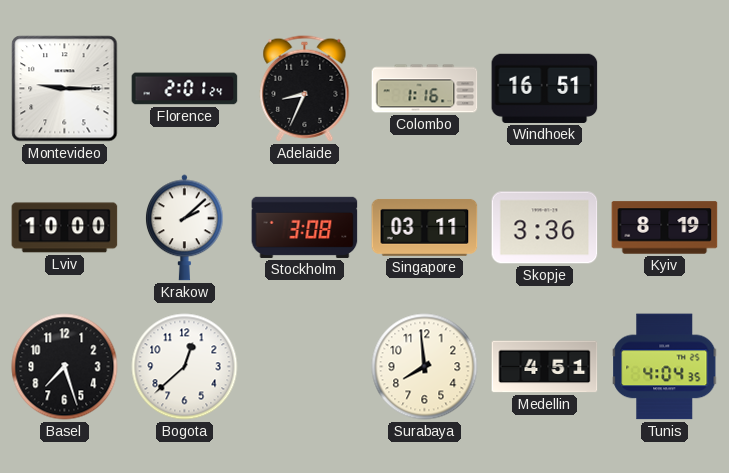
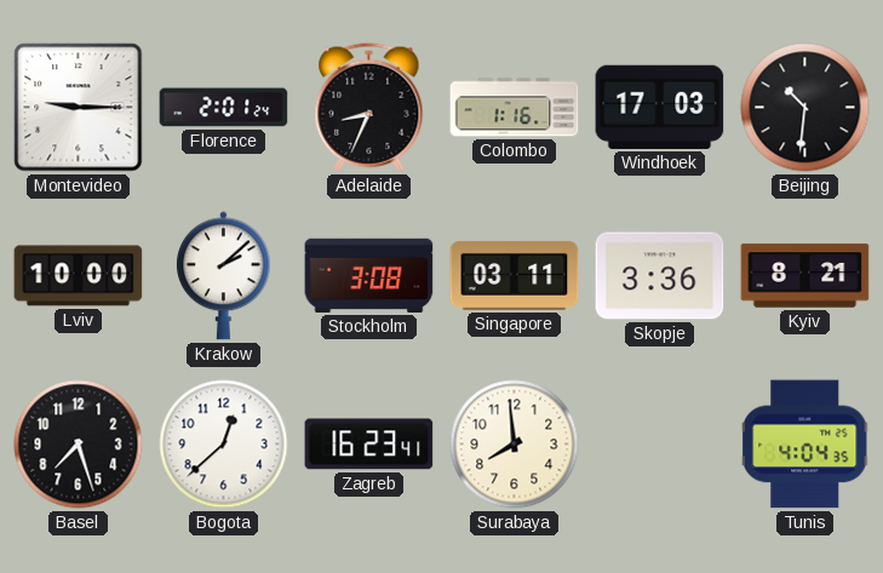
Windhoek: 16:51 -> 17:03
Beijing: none -> 10:31
Kyiv: 8:19 -> 8:21
Zagreb: none -> 16:23
Medellin: 4:51 -> none
